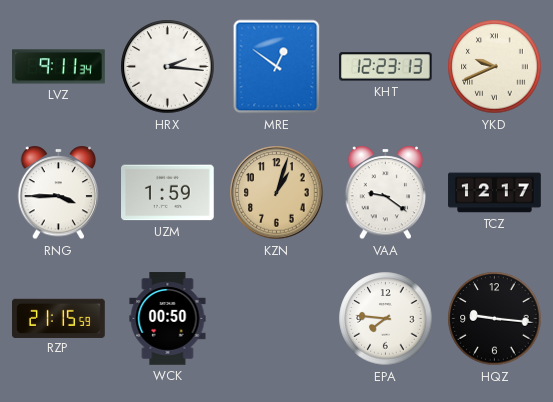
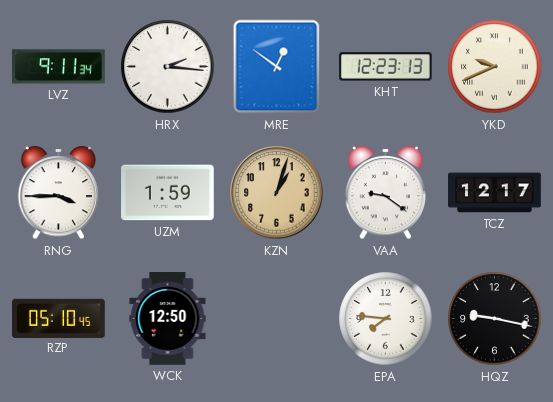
RZP: 21:15 -> 05:10
WCK: 00:50 -> 12:50
HQZ: 9:16 -> 9:17
